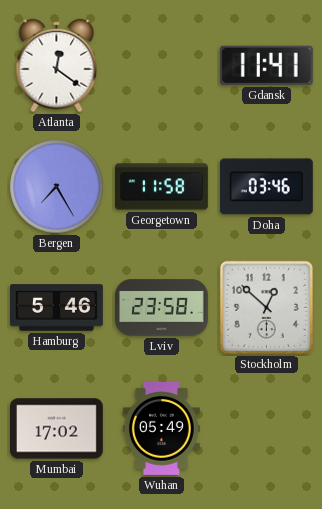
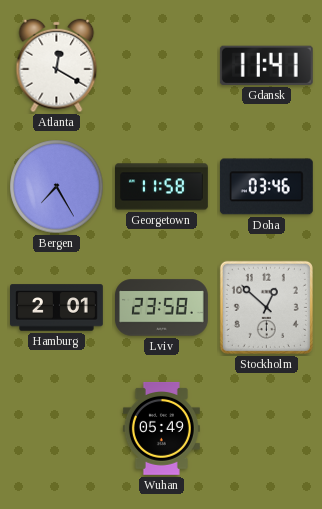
Atlanta: 12:21 -> 12:20
Hamburg: 5:46 -> 2:01
Mumbai: 17:02 -> none
